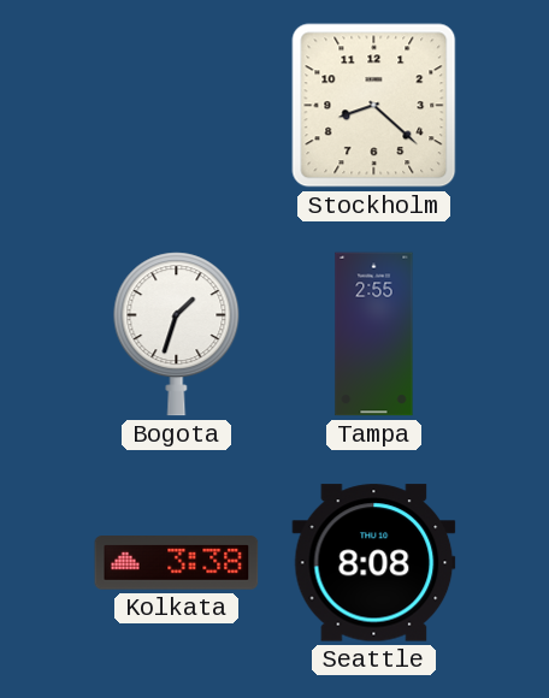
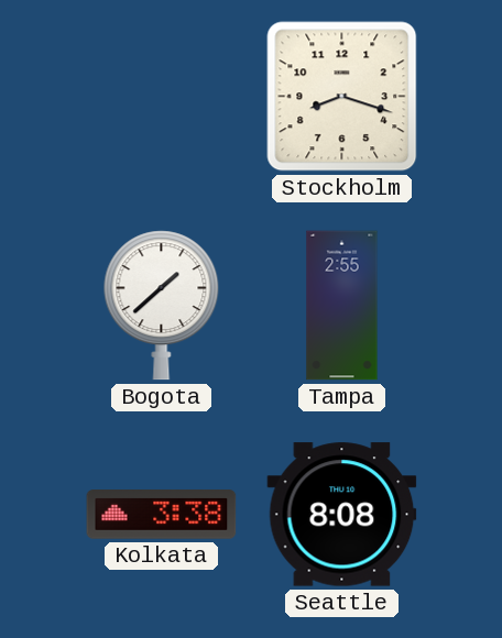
Stockholm: 8:22 -> 8:18
Bogota: 1:33 -> 1:38
